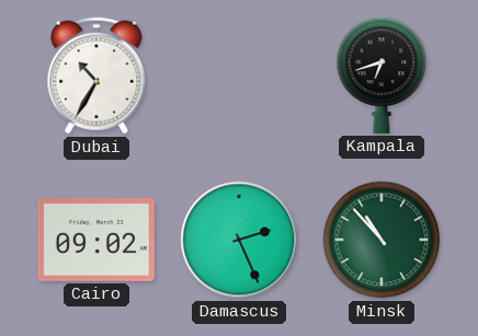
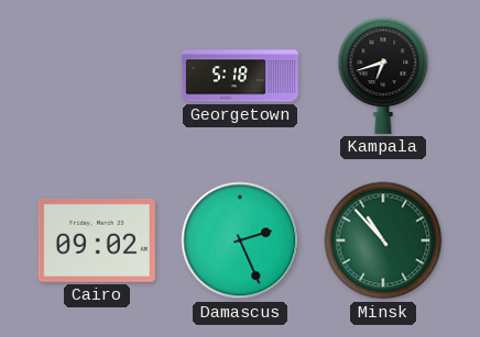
Dubai: 10:35 -> none
Georgetown: none -> 5:18
